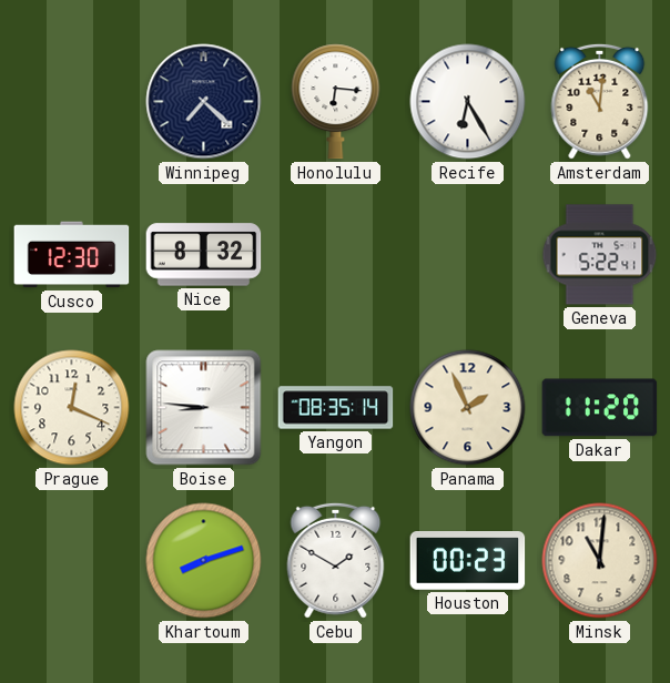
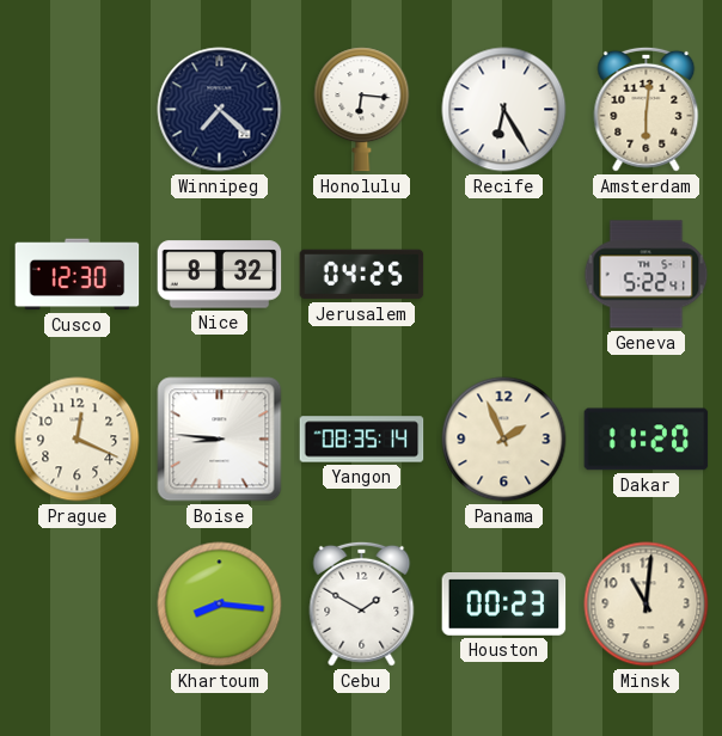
Amsterdam: 11:01 -> 6:01
Jerusalem: none -> 04:25
Khartoum: 8:12 -> 8:16
